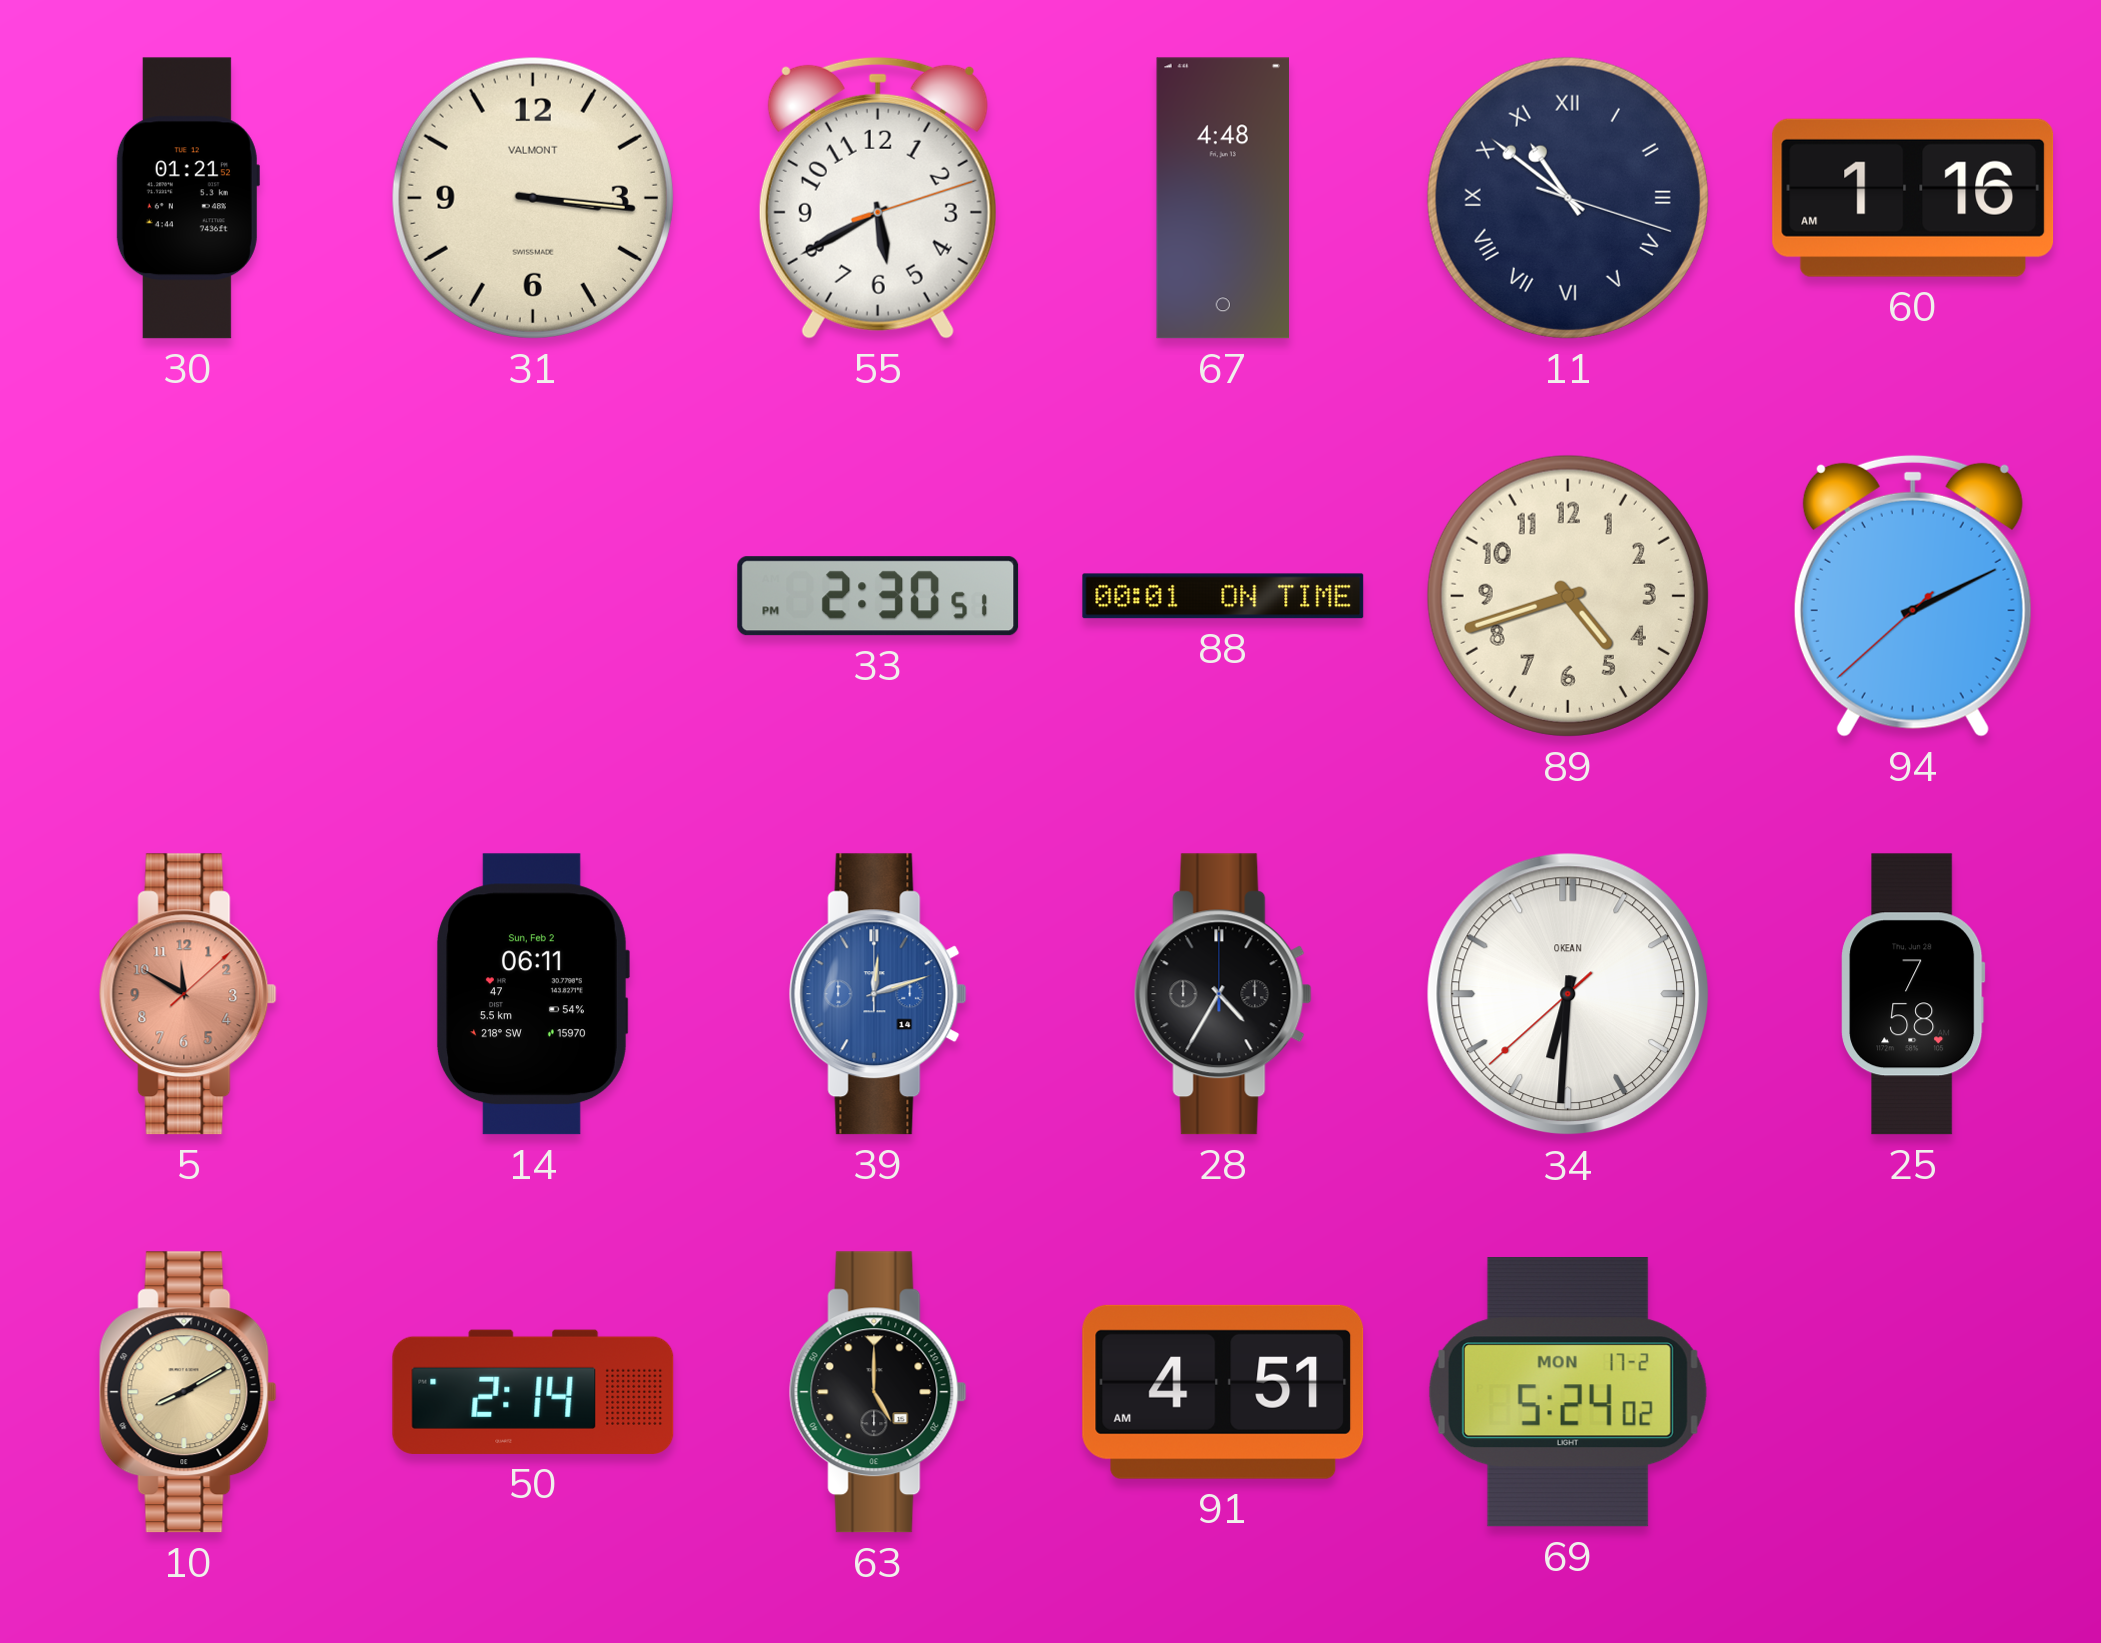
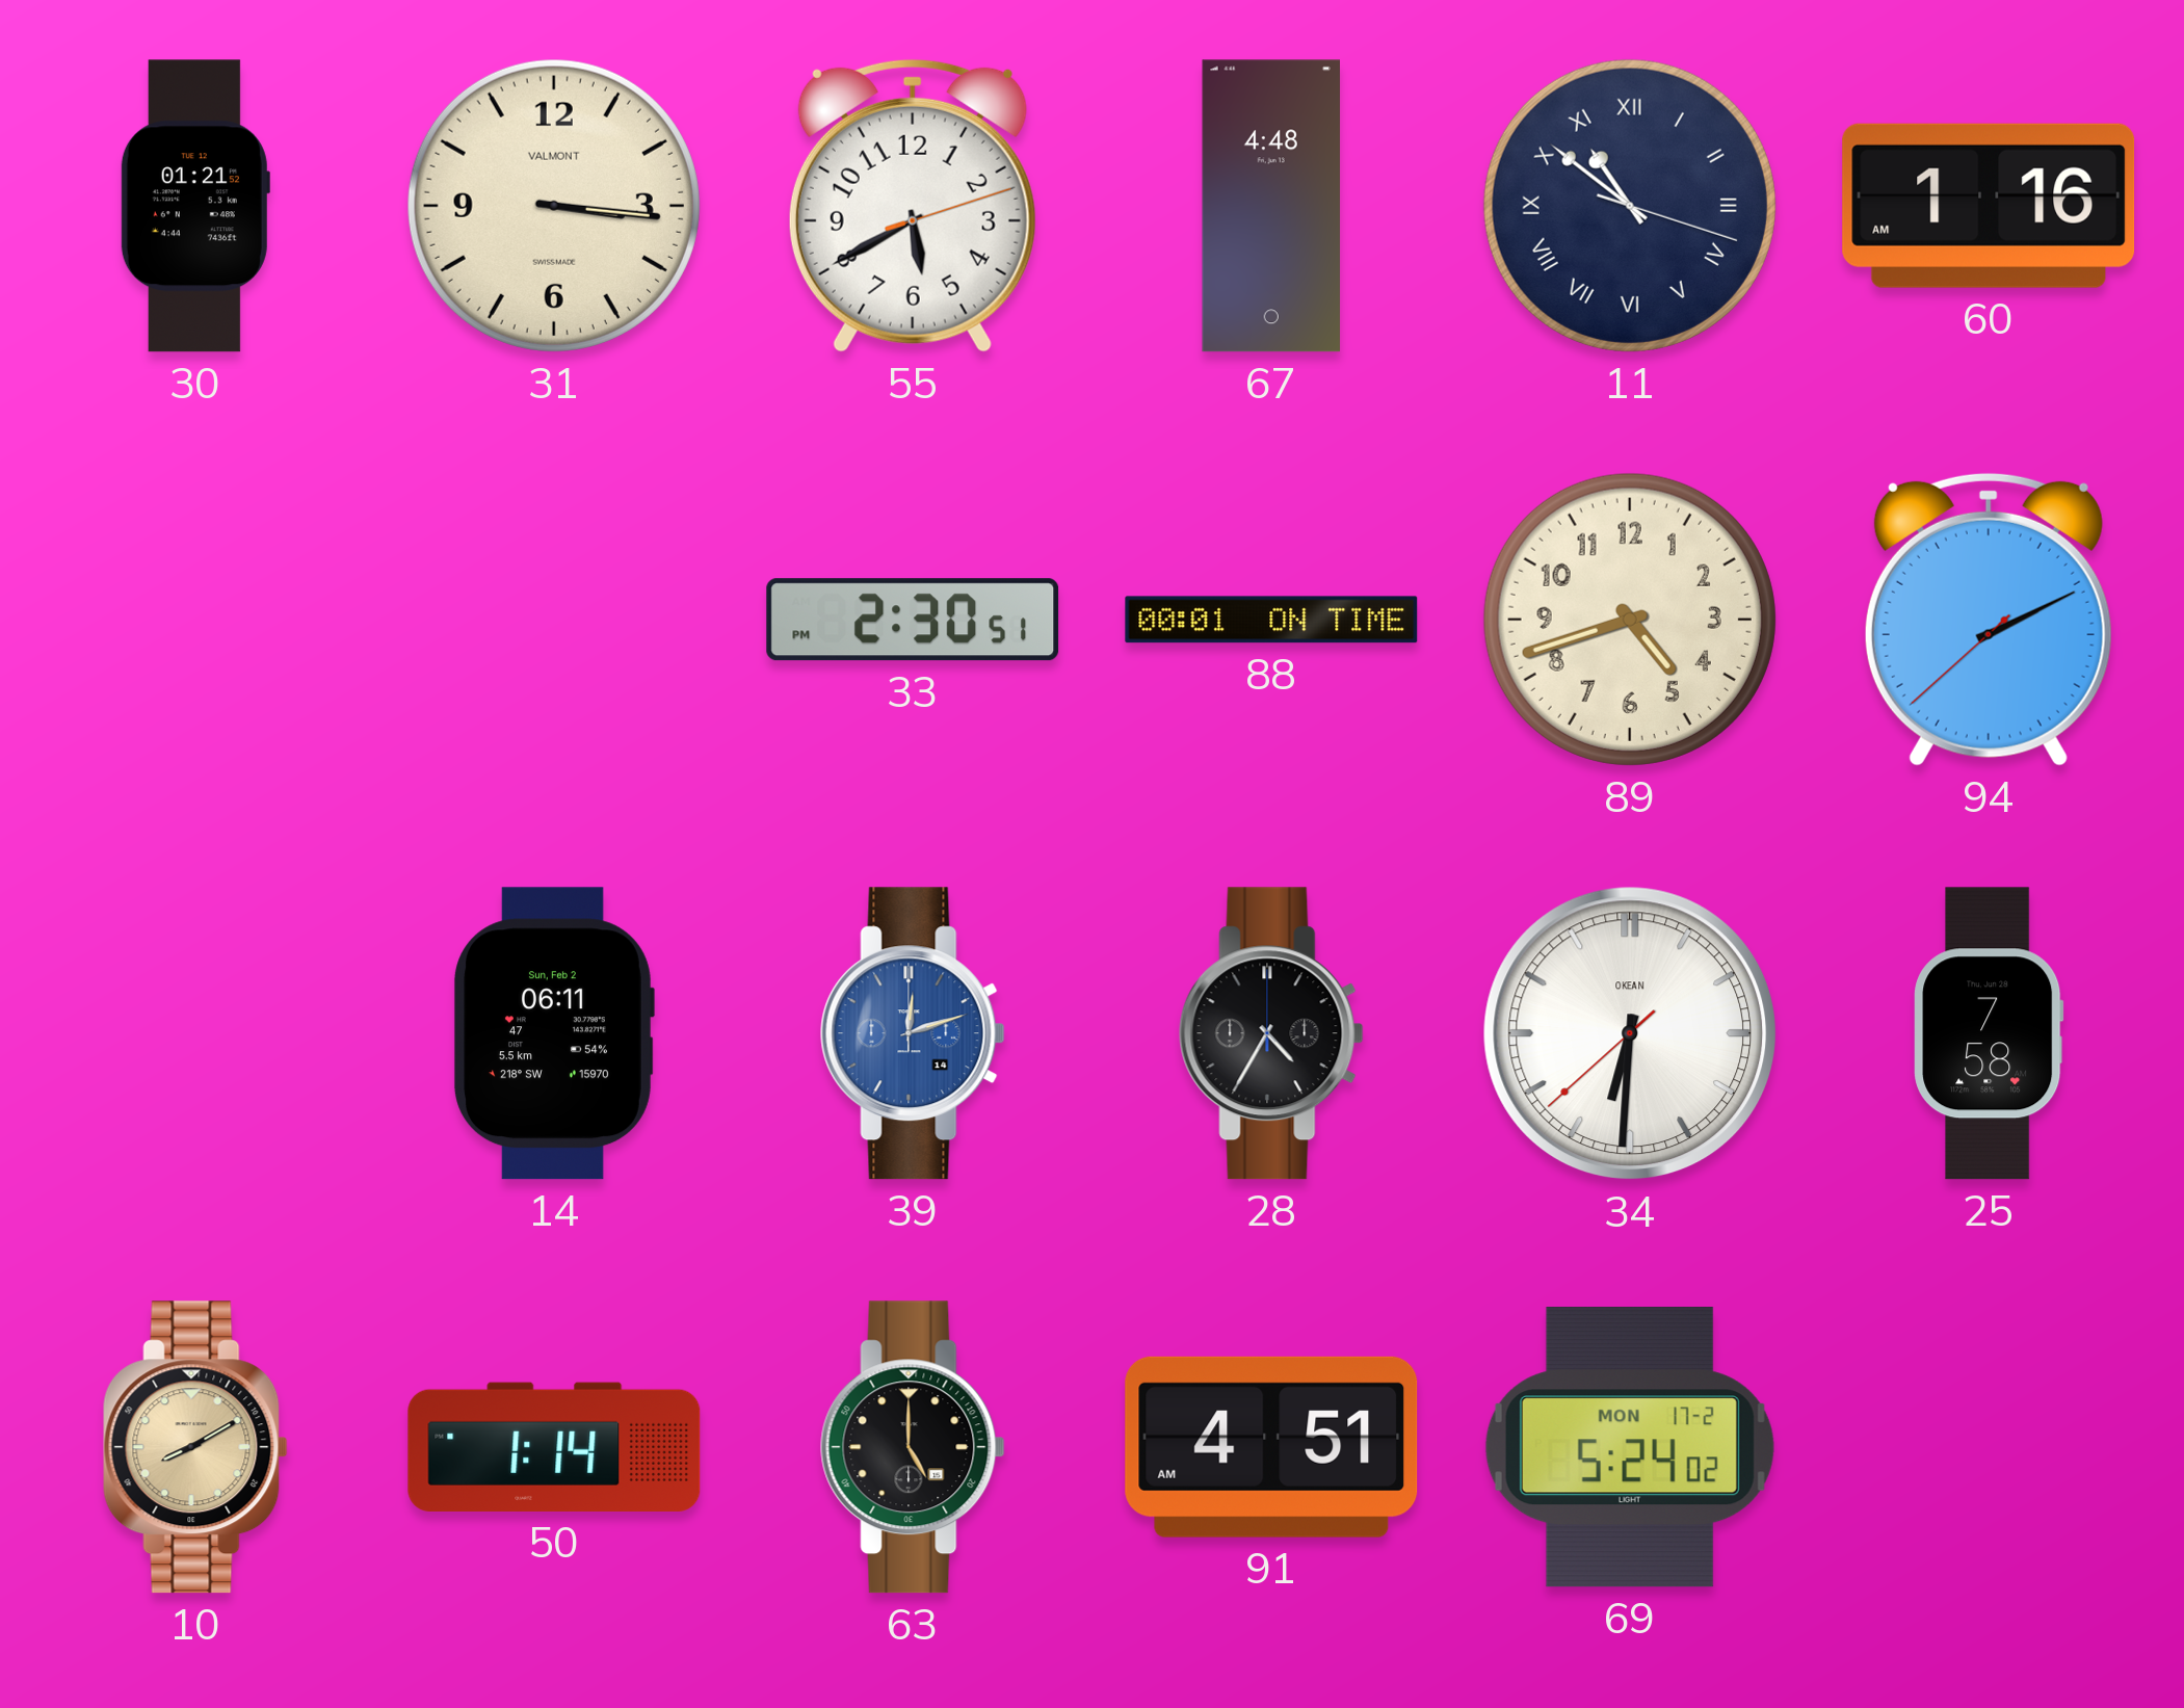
5: 11:50 -> none
50: 2:14 -> 1:14
